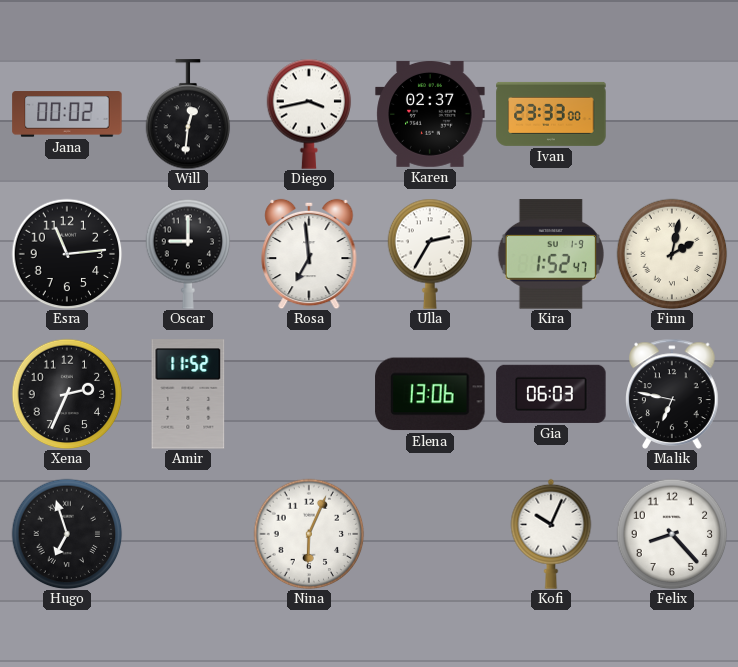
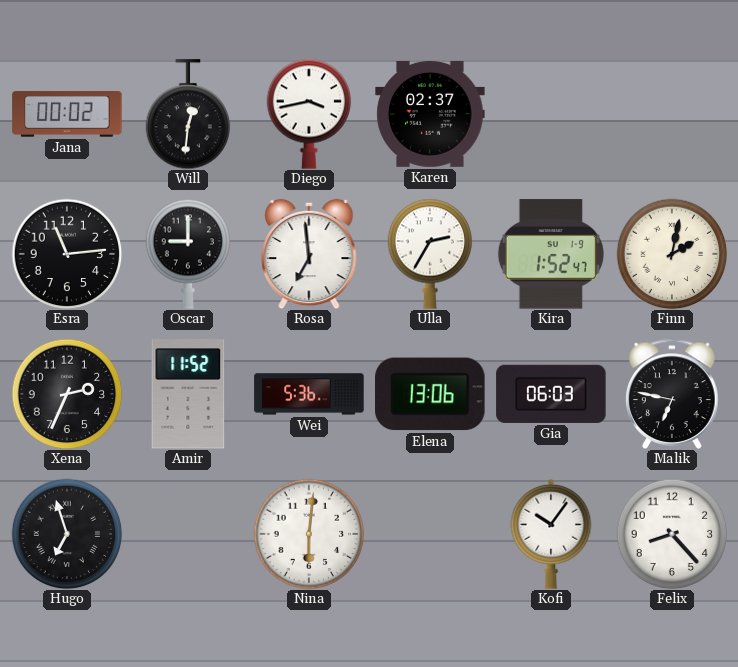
Ivan: 23:33 -> none
Wei: none -> 5:36
Nina: 6:04 -> 6:01
Kofi: 10:04 -> 10:06
